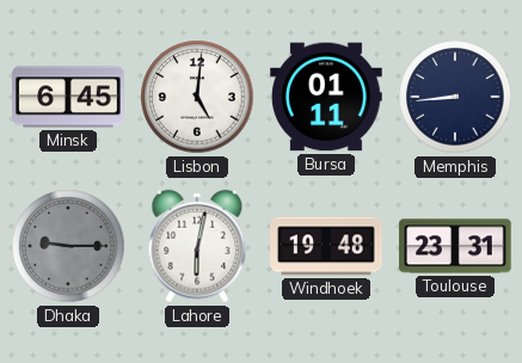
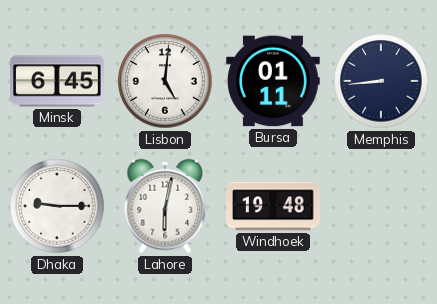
Dhaka dial: grey -> white
Toulouse: 23:31 -> none
